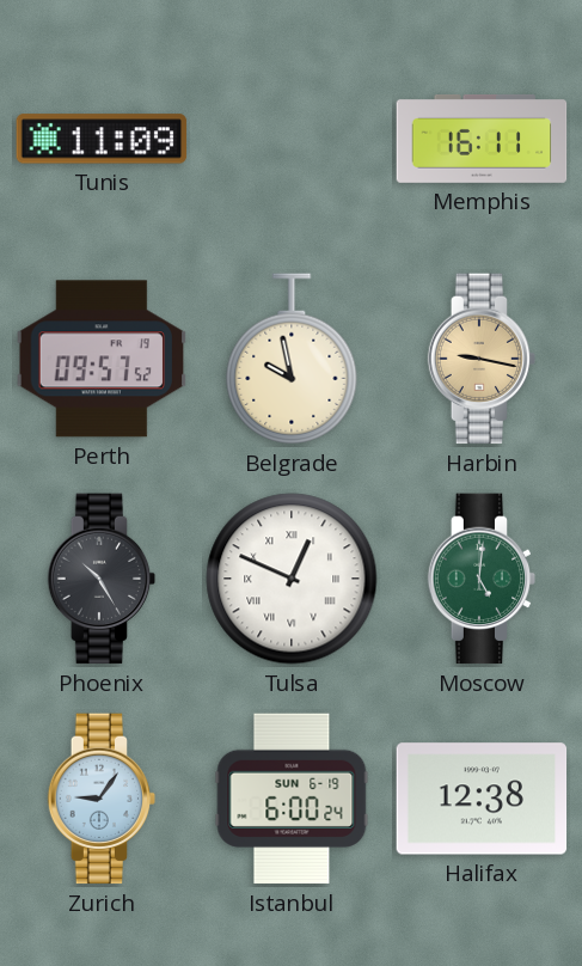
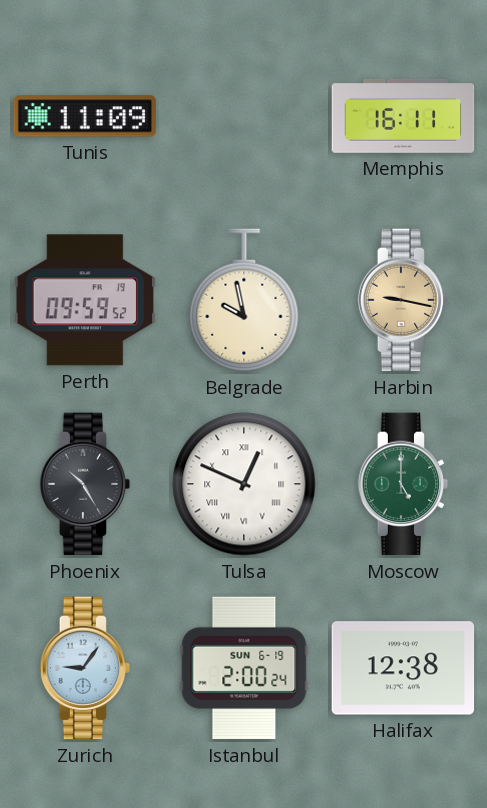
Perth: 09:57 -> 09:59
Moscow: 5:01 -> 5:00
Istanbul: 6:00 -> 2:00
